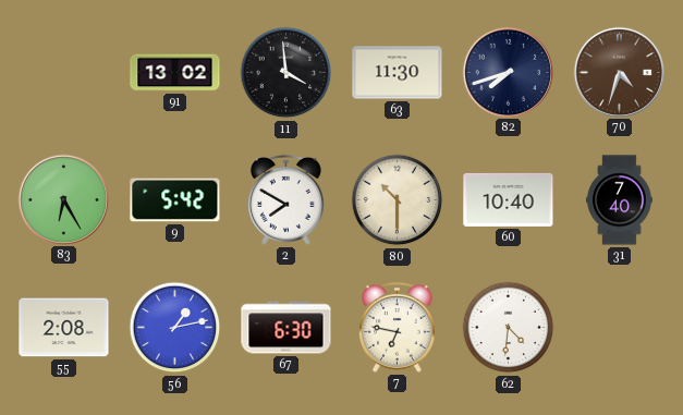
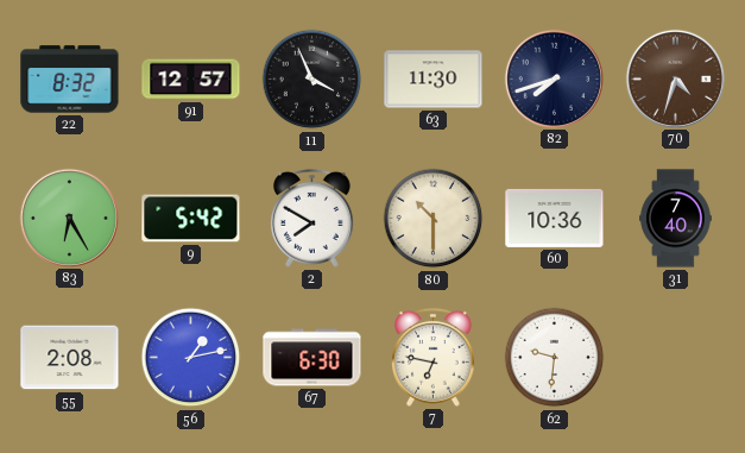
22: none -> 8:32
91: 13:02 -> 12:57
11: 3:59 -> 3:56
60: 10:40 -> 10:36
62: 4:31 -> 9:31
